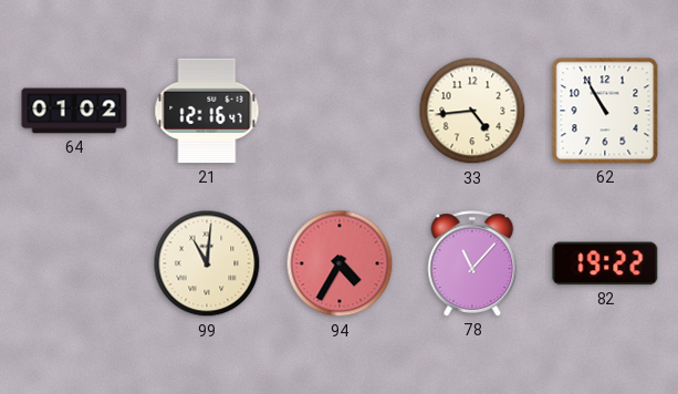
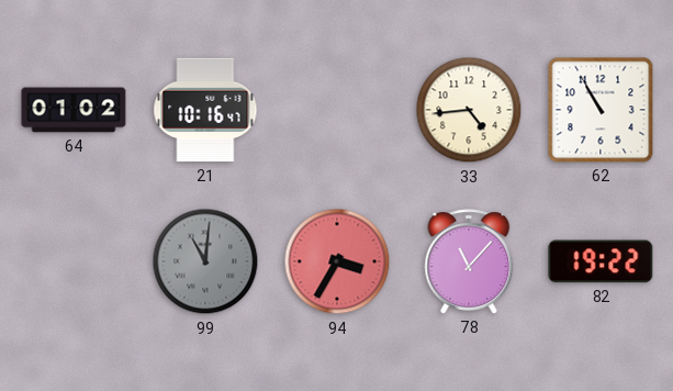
21: 12:16 -> 10:16
99 dial: cream -> grey
94: 4:35 -> 3:35
